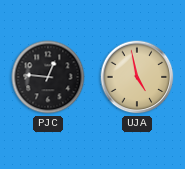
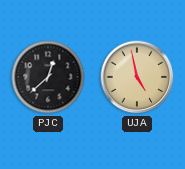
PJC: 12:46 -> 12:38
